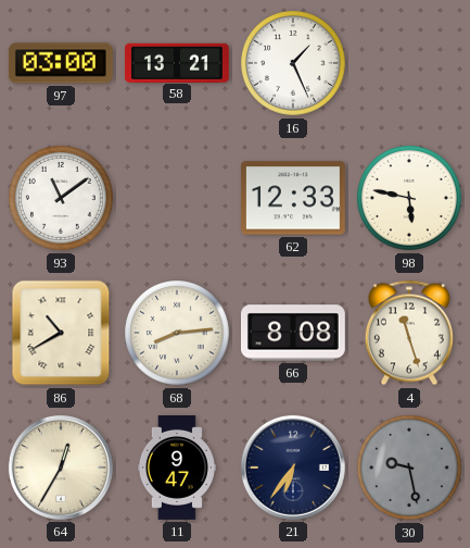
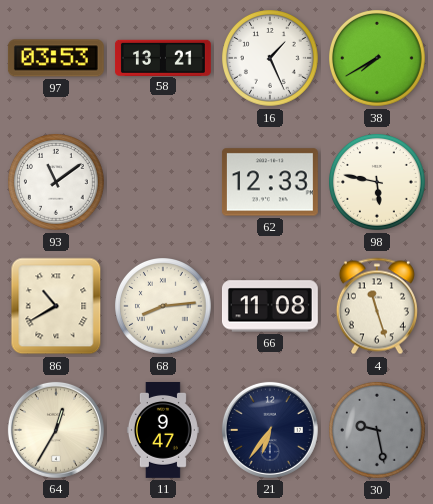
97: 03:00 -> 03:53
38: none -> 7:40
66: 8:08 -> 11:08
